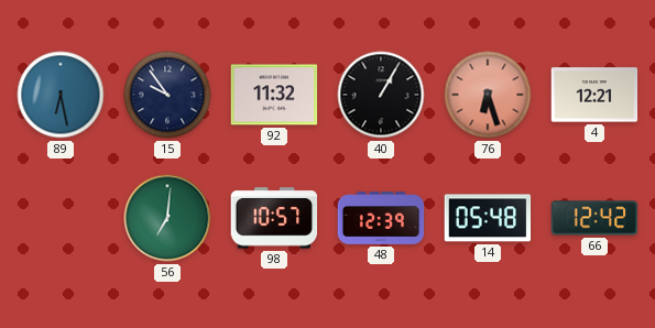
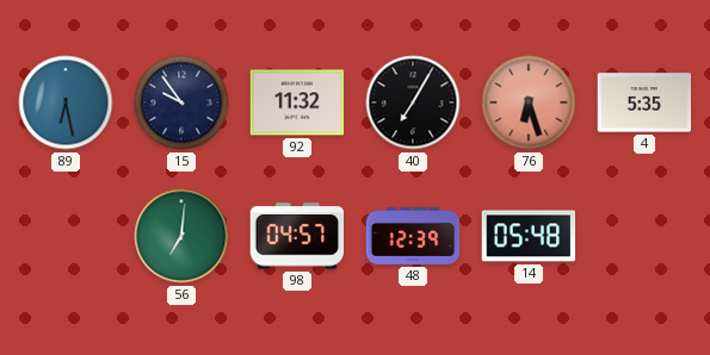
40: 1:05 -> 7:05
4: 12:21 -> 5:35
98: 10:57 -> 04:57
66: 12:42 -> none
